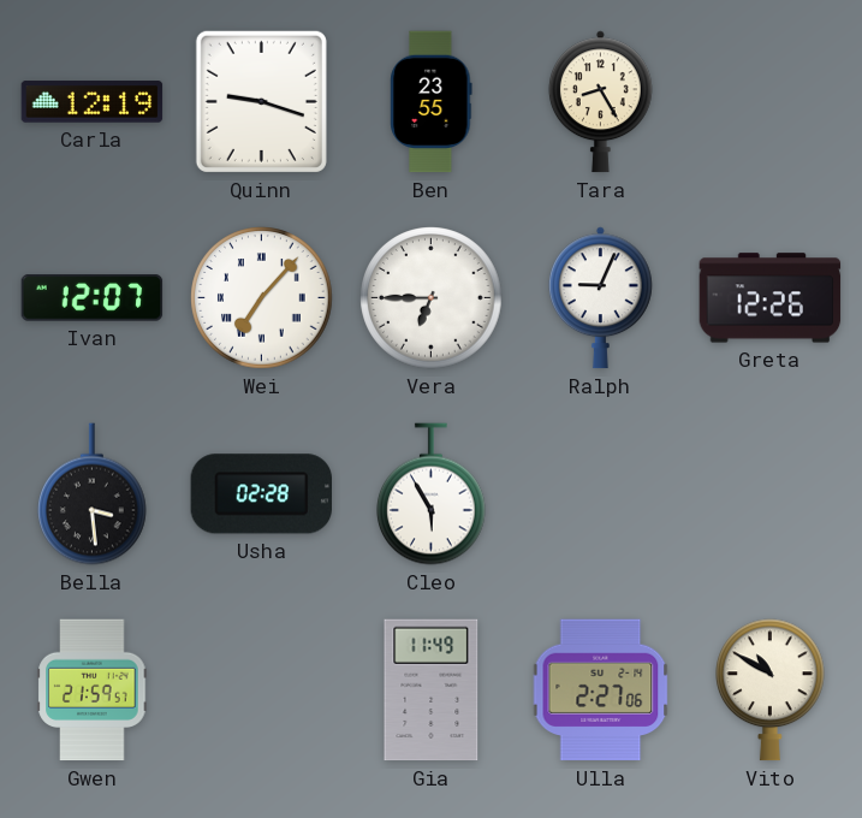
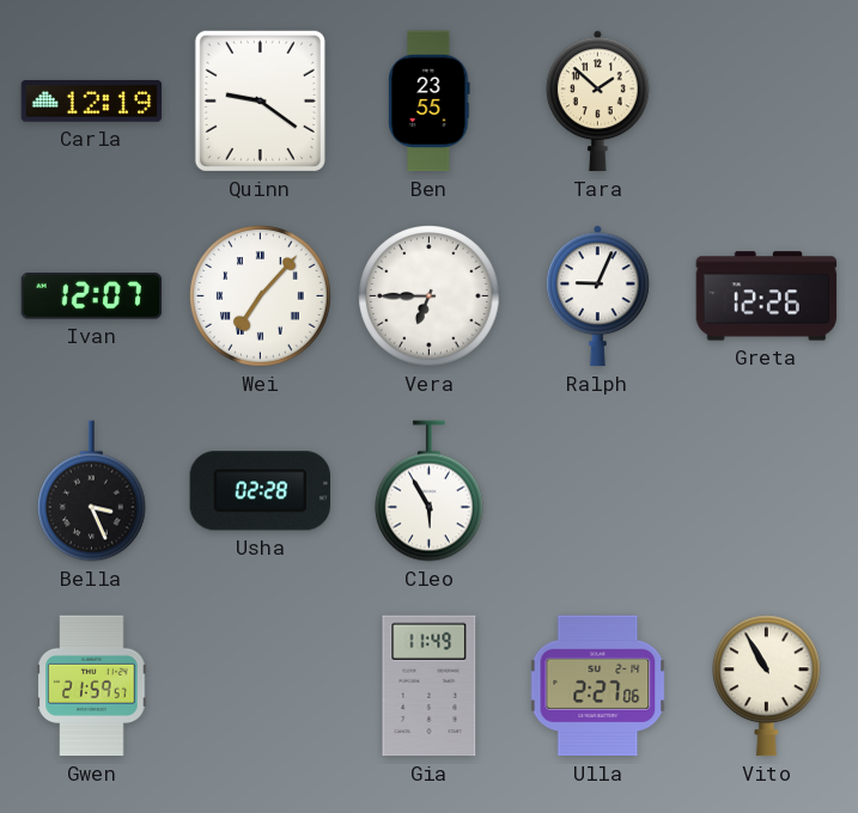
Quinn: 9:18 -> 9:21
Tara: 8:25 -> 1:52
Bella: 3:29 -> 3:26
Vito: 10:50 -> 10:55
